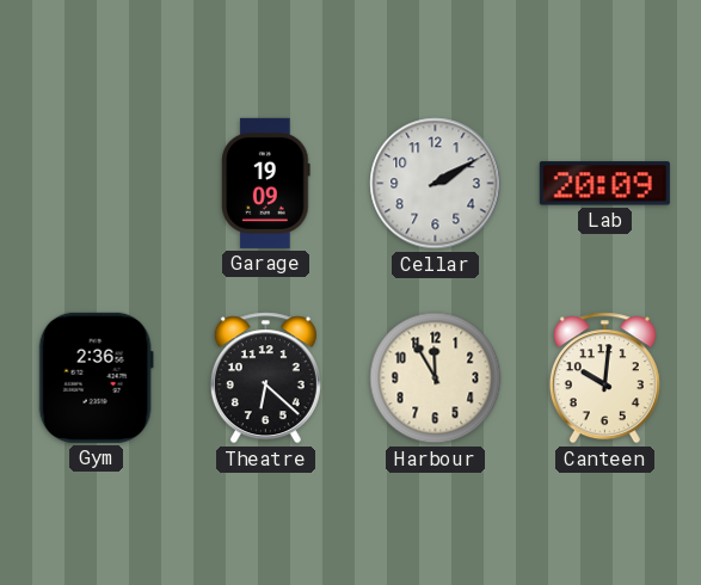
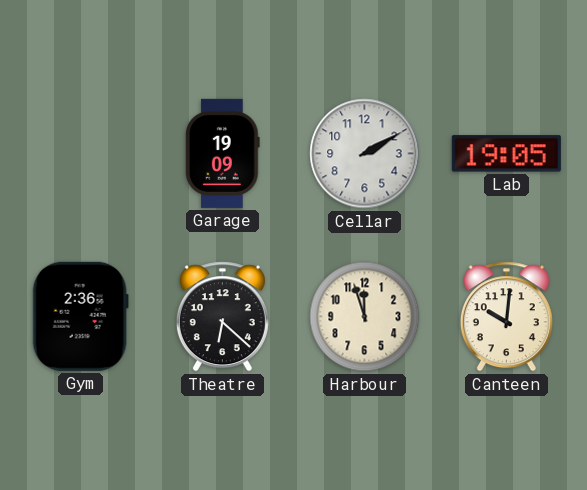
Lab: 20:09 -> 19:05
Harbour: 11:55 -> 11:57
